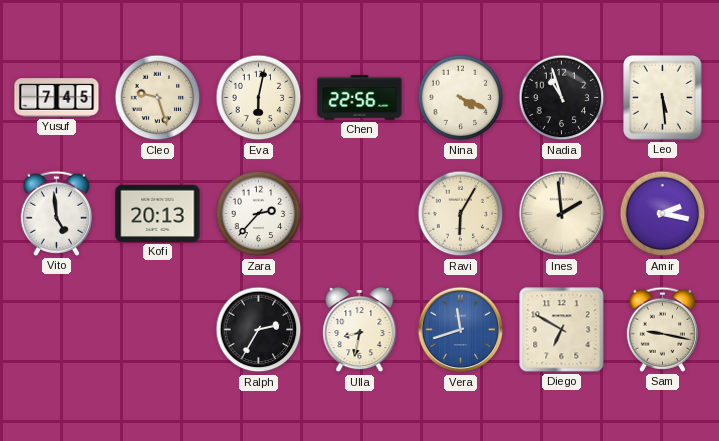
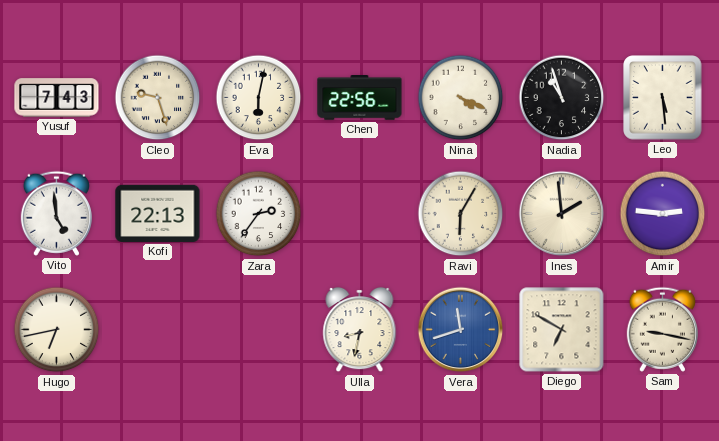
Yusuf: 7:45 -> 7:43
Kofi: 20:13 -> 22:13
Zara: 2:37 -> 2:36
Amir: 2:17 -> 2:46
Hugo: none -> 6:43
Ralph: 2:35 -> none
